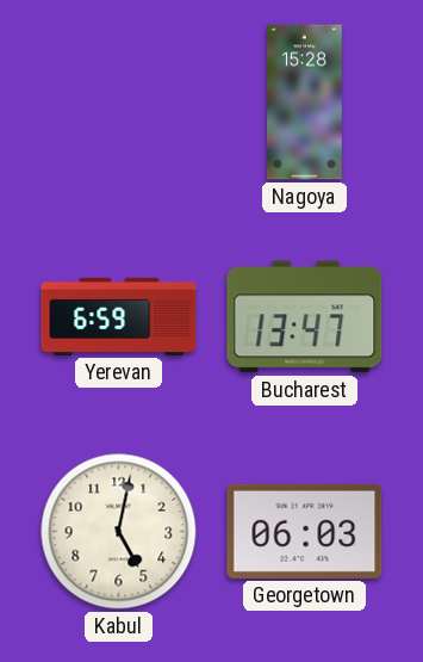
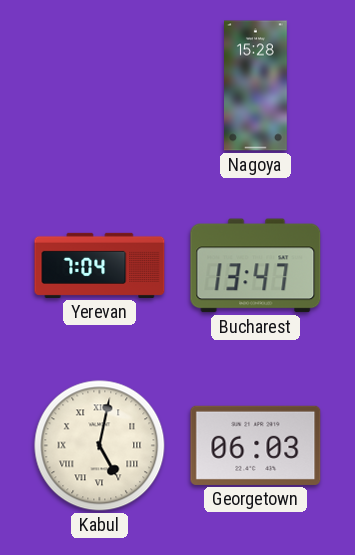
Yerevan: 6:59 -> 7:04
Kabul numerals: Arabic -> Roman
